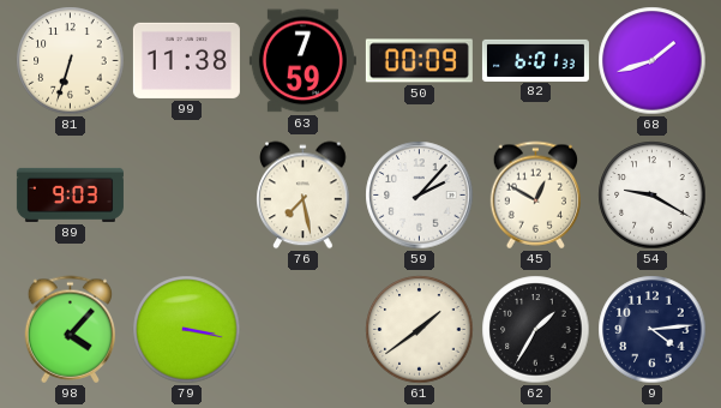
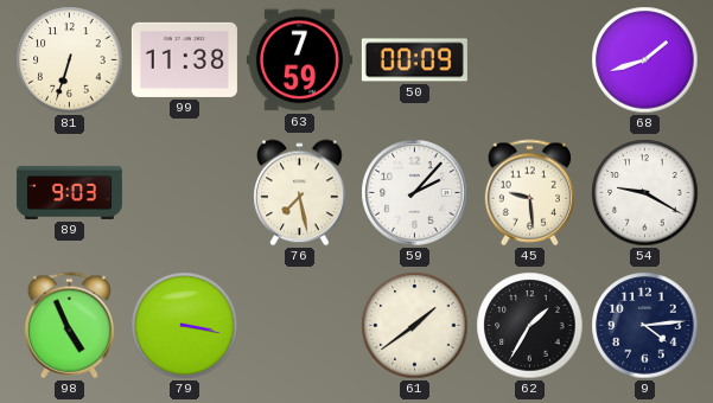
82: 6:01 -> none
45: 12:50 -> 9:29
98: 4:07 -> 4:56
